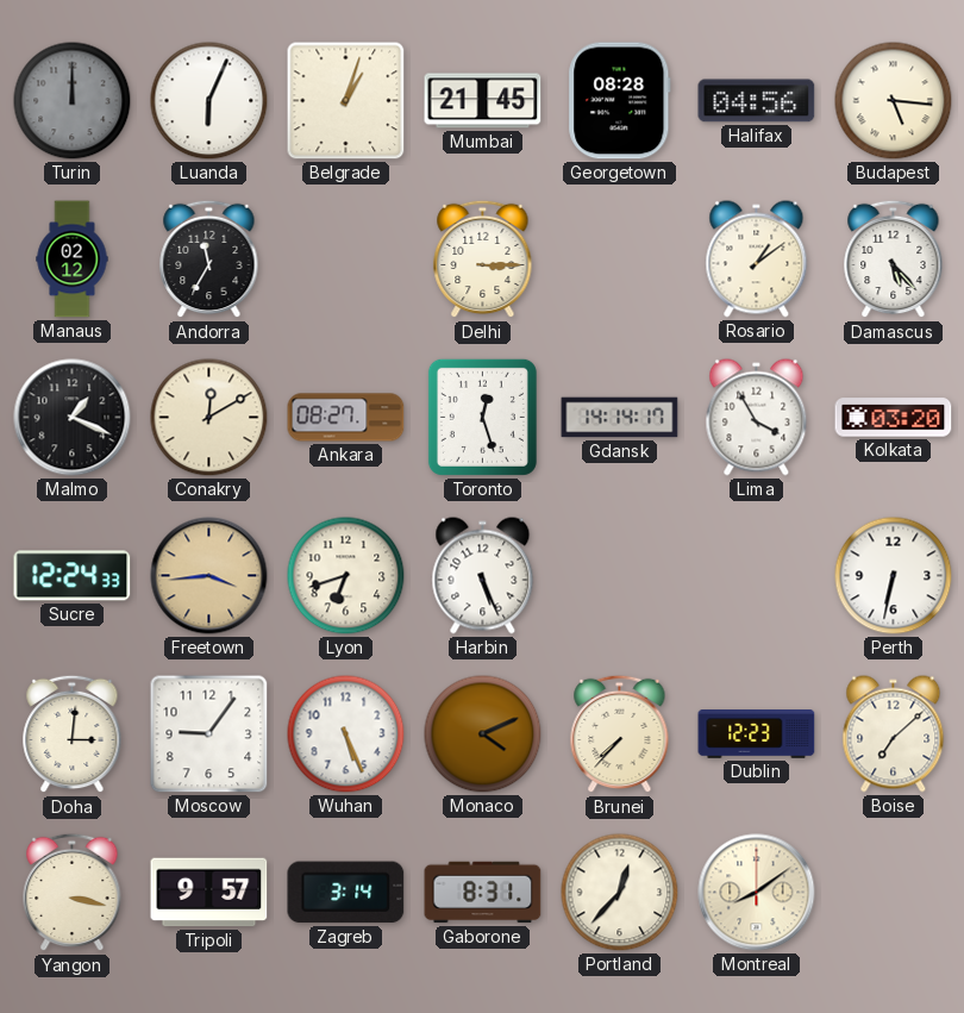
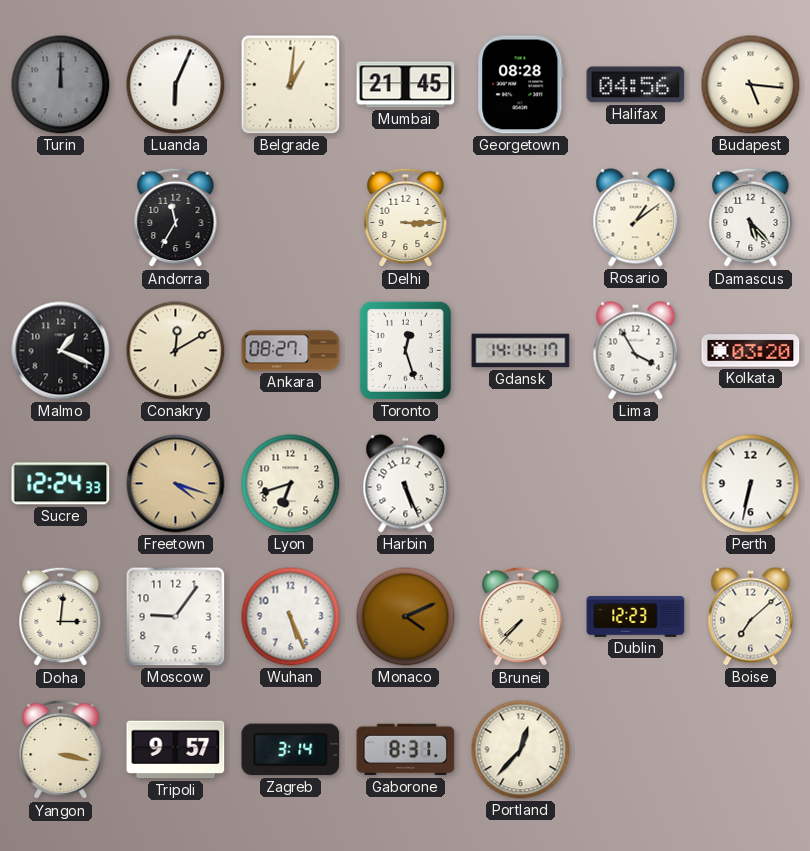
Belgrade: 1:03 -> 1:01
Manaus: 02:12 -> none
Freetown: 3:44 -> 4:18
Montreal: 8:09 -> none
